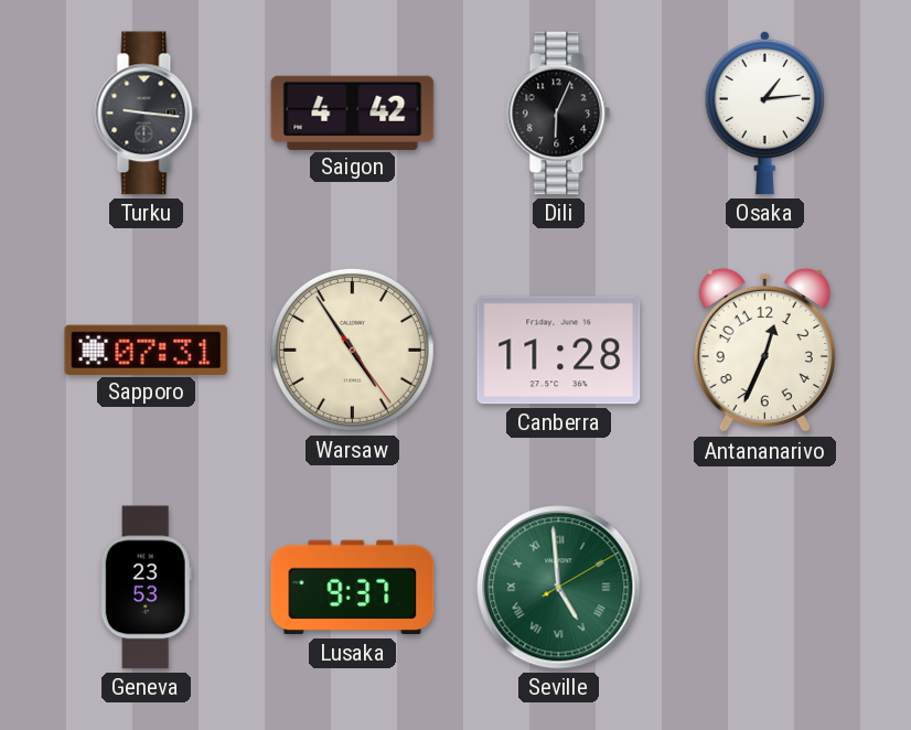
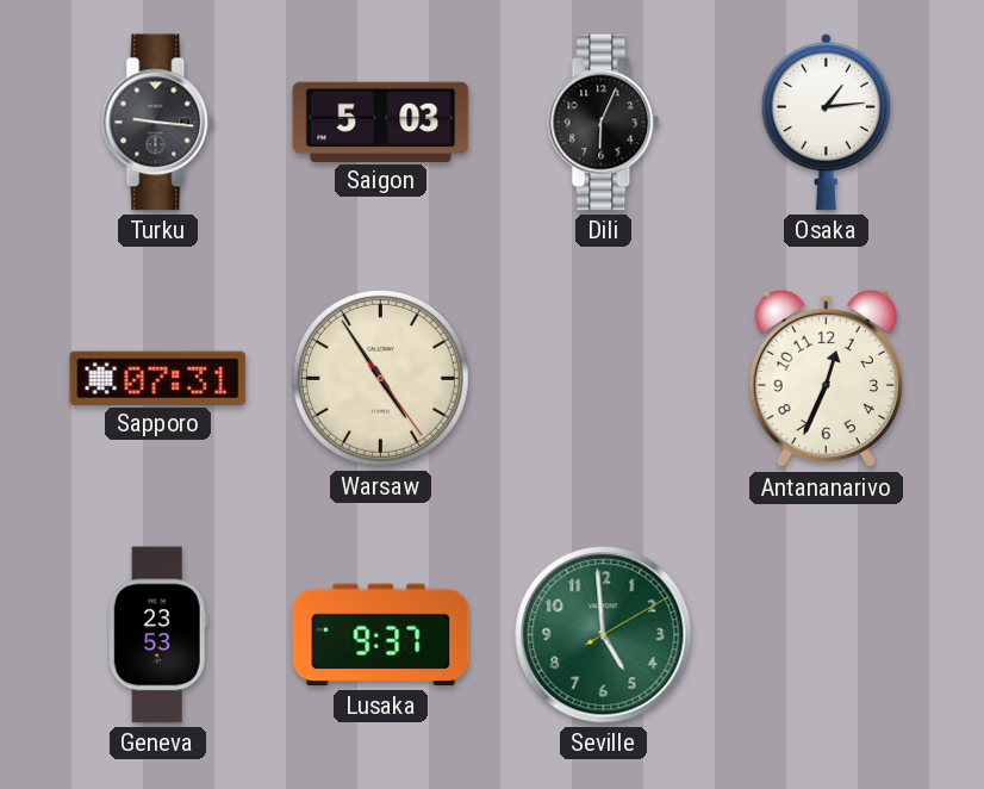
Saigon: 4:42 -> 5:03
Canberra: 11:28 -> none
Seville numerals: Roman -> Arabic
